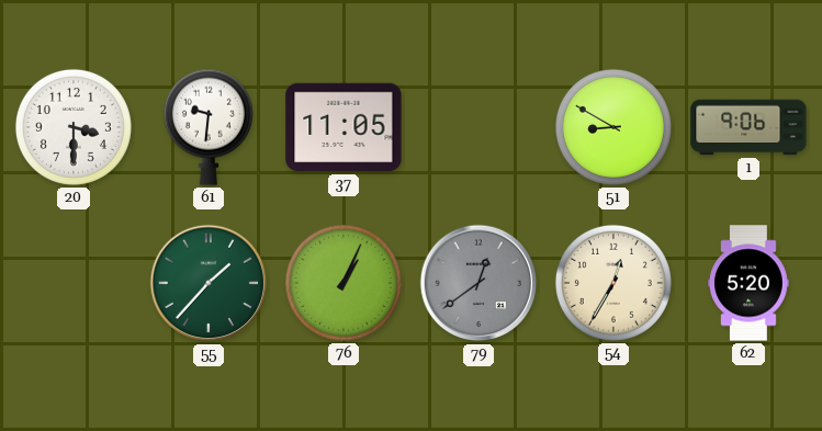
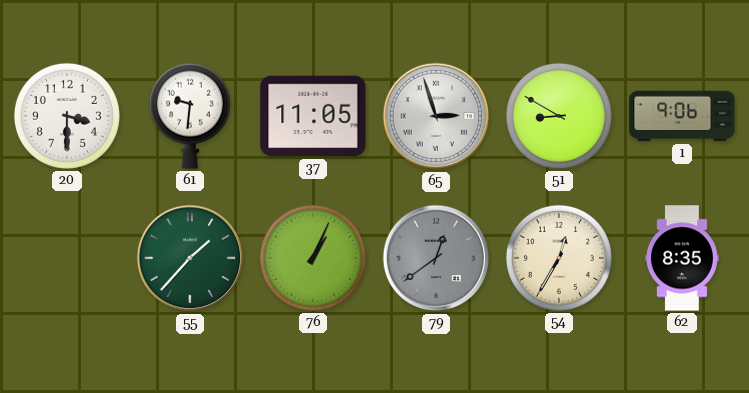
65: none -> 2:57
62: 5:20 -> 8:35
